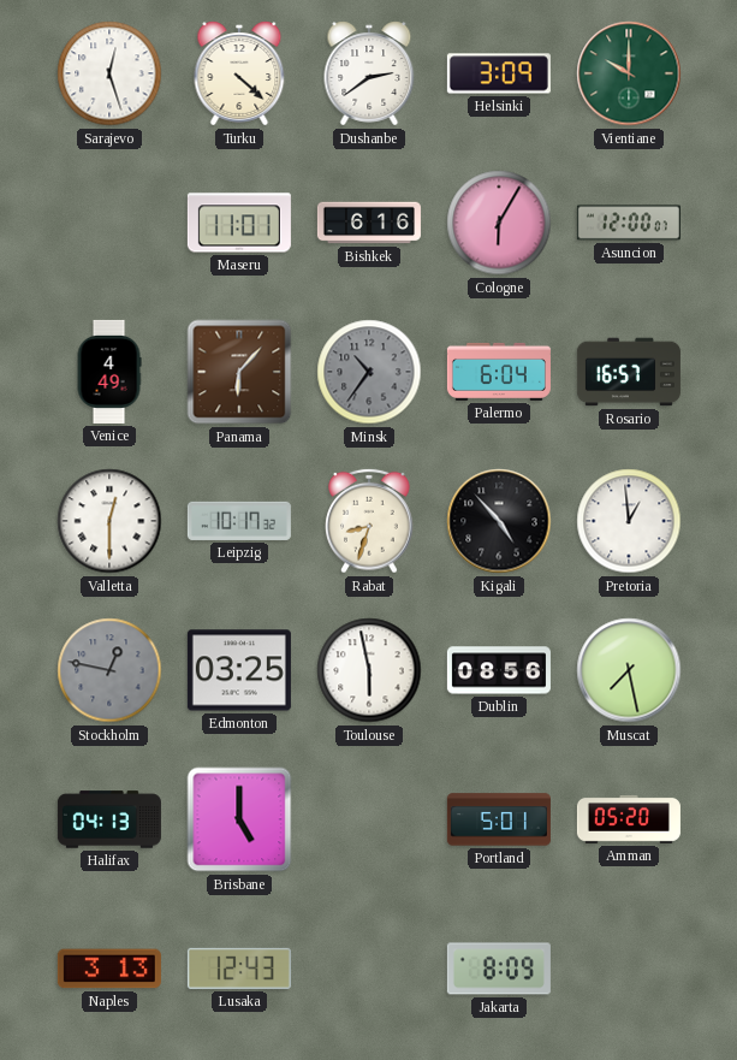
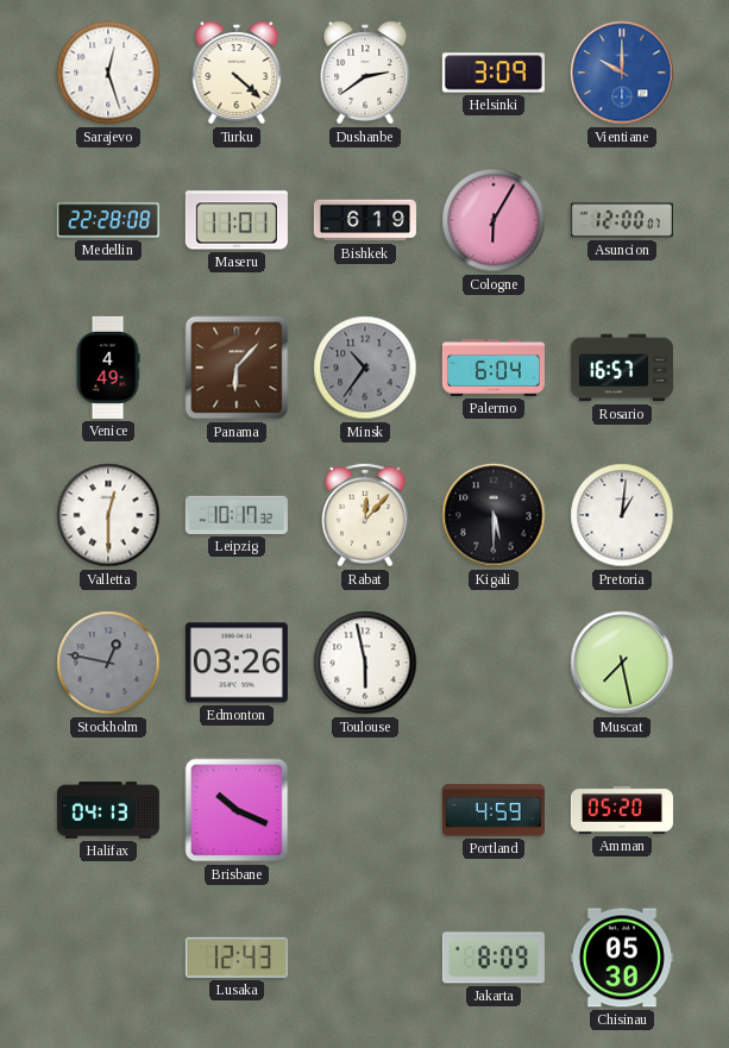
Vientiane dial: green -> blue
Medellin: none -> 22:28
Bishkek: 6:16 -> 6:19
Rabat: 8:33 -> 12:07
Kigali: 4:53 -> 5:30
Pretoria: 12:59 -> 1:01
Edmonton: 03:25 -> 03:26
Dublin: 08:56 -> none
Brisbane: 5:00 -> 10:19
Portland: 5:01 -> 4:59
Naples: 3:13 -> none
Chisinau: none -> 05:30
